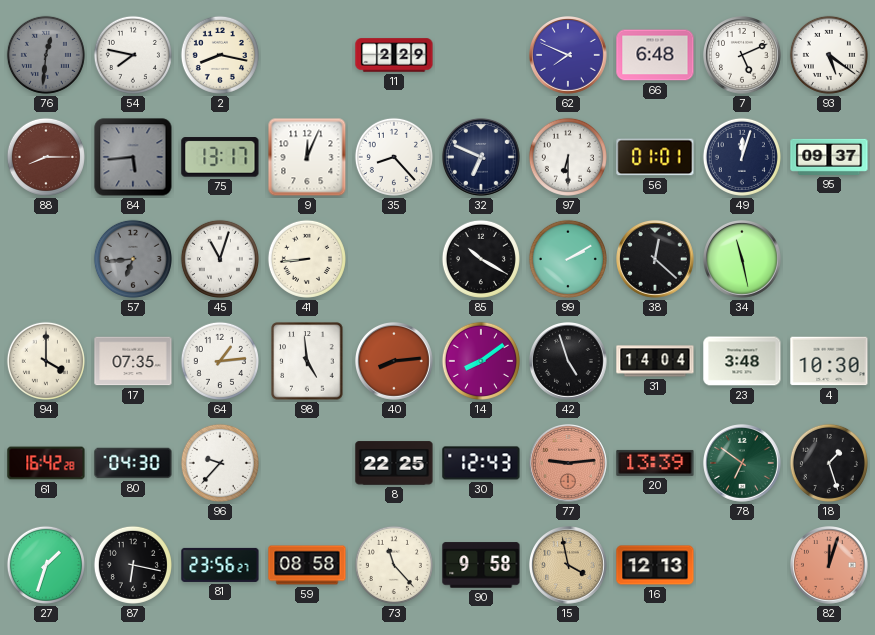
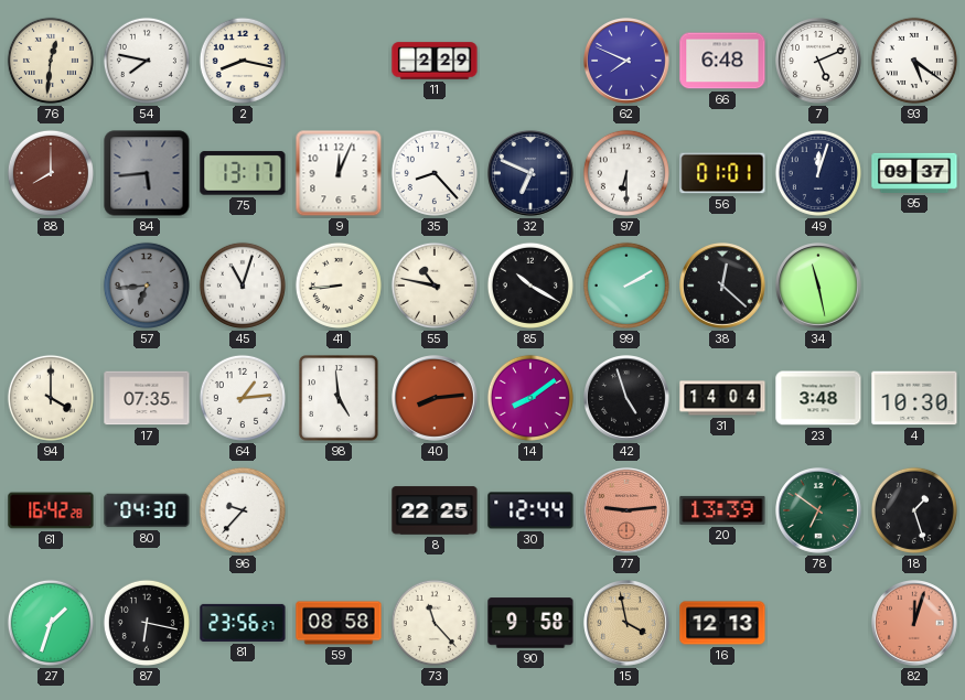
76 dial: grey -> cream
88: 8:15 -> 8:00
55: none -> 10:47
30: 12:43 -> 12:44
